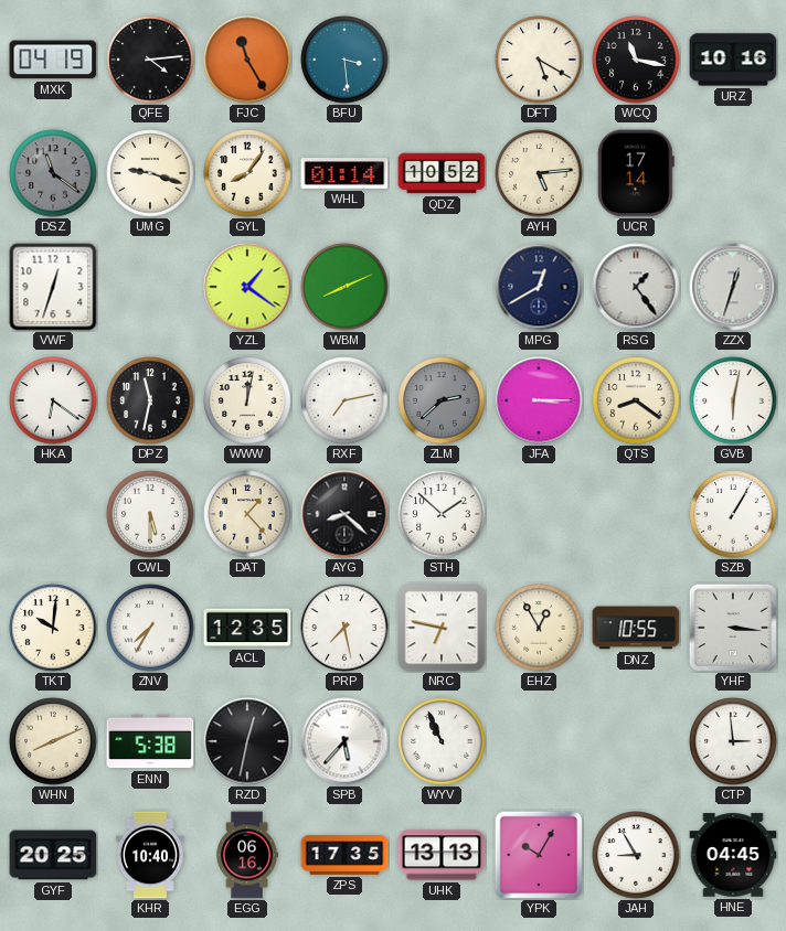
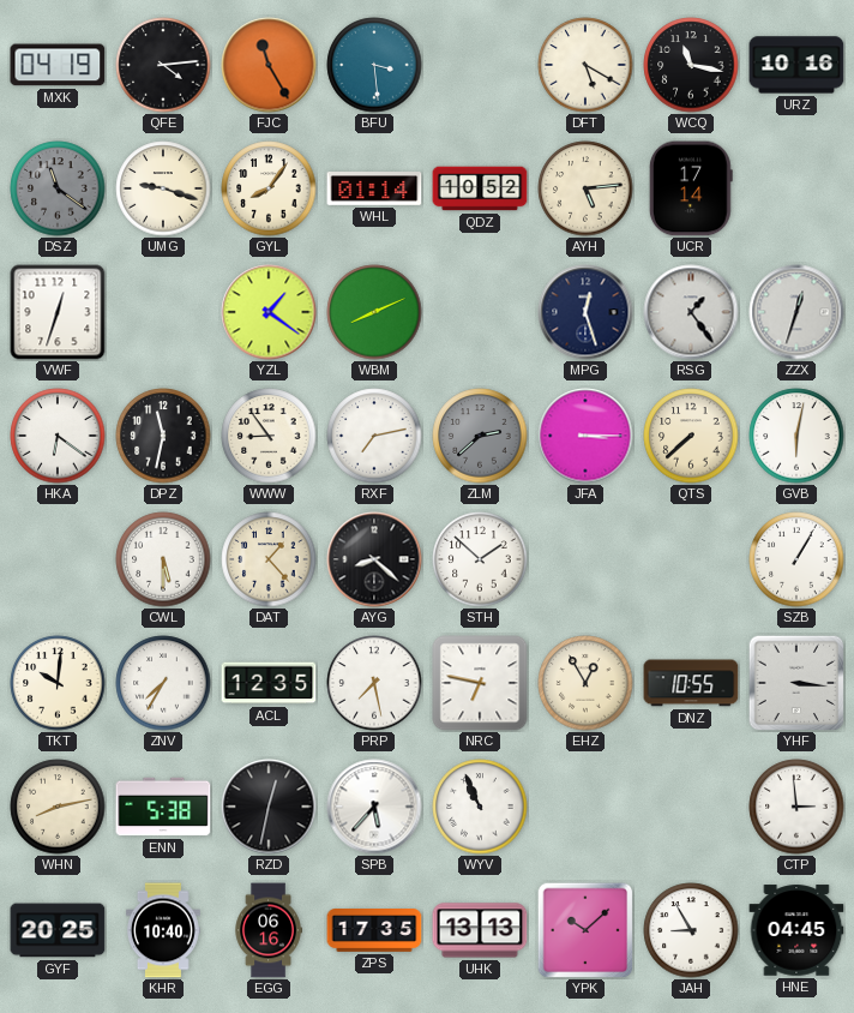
MPG: 12:40 -> 12:27
WWW: 12:02 -> 8:54
QTS: 8:21 -> 7:38
WHN: 8:11 -> 8:13
YPK: 10:05 -> 10:08
